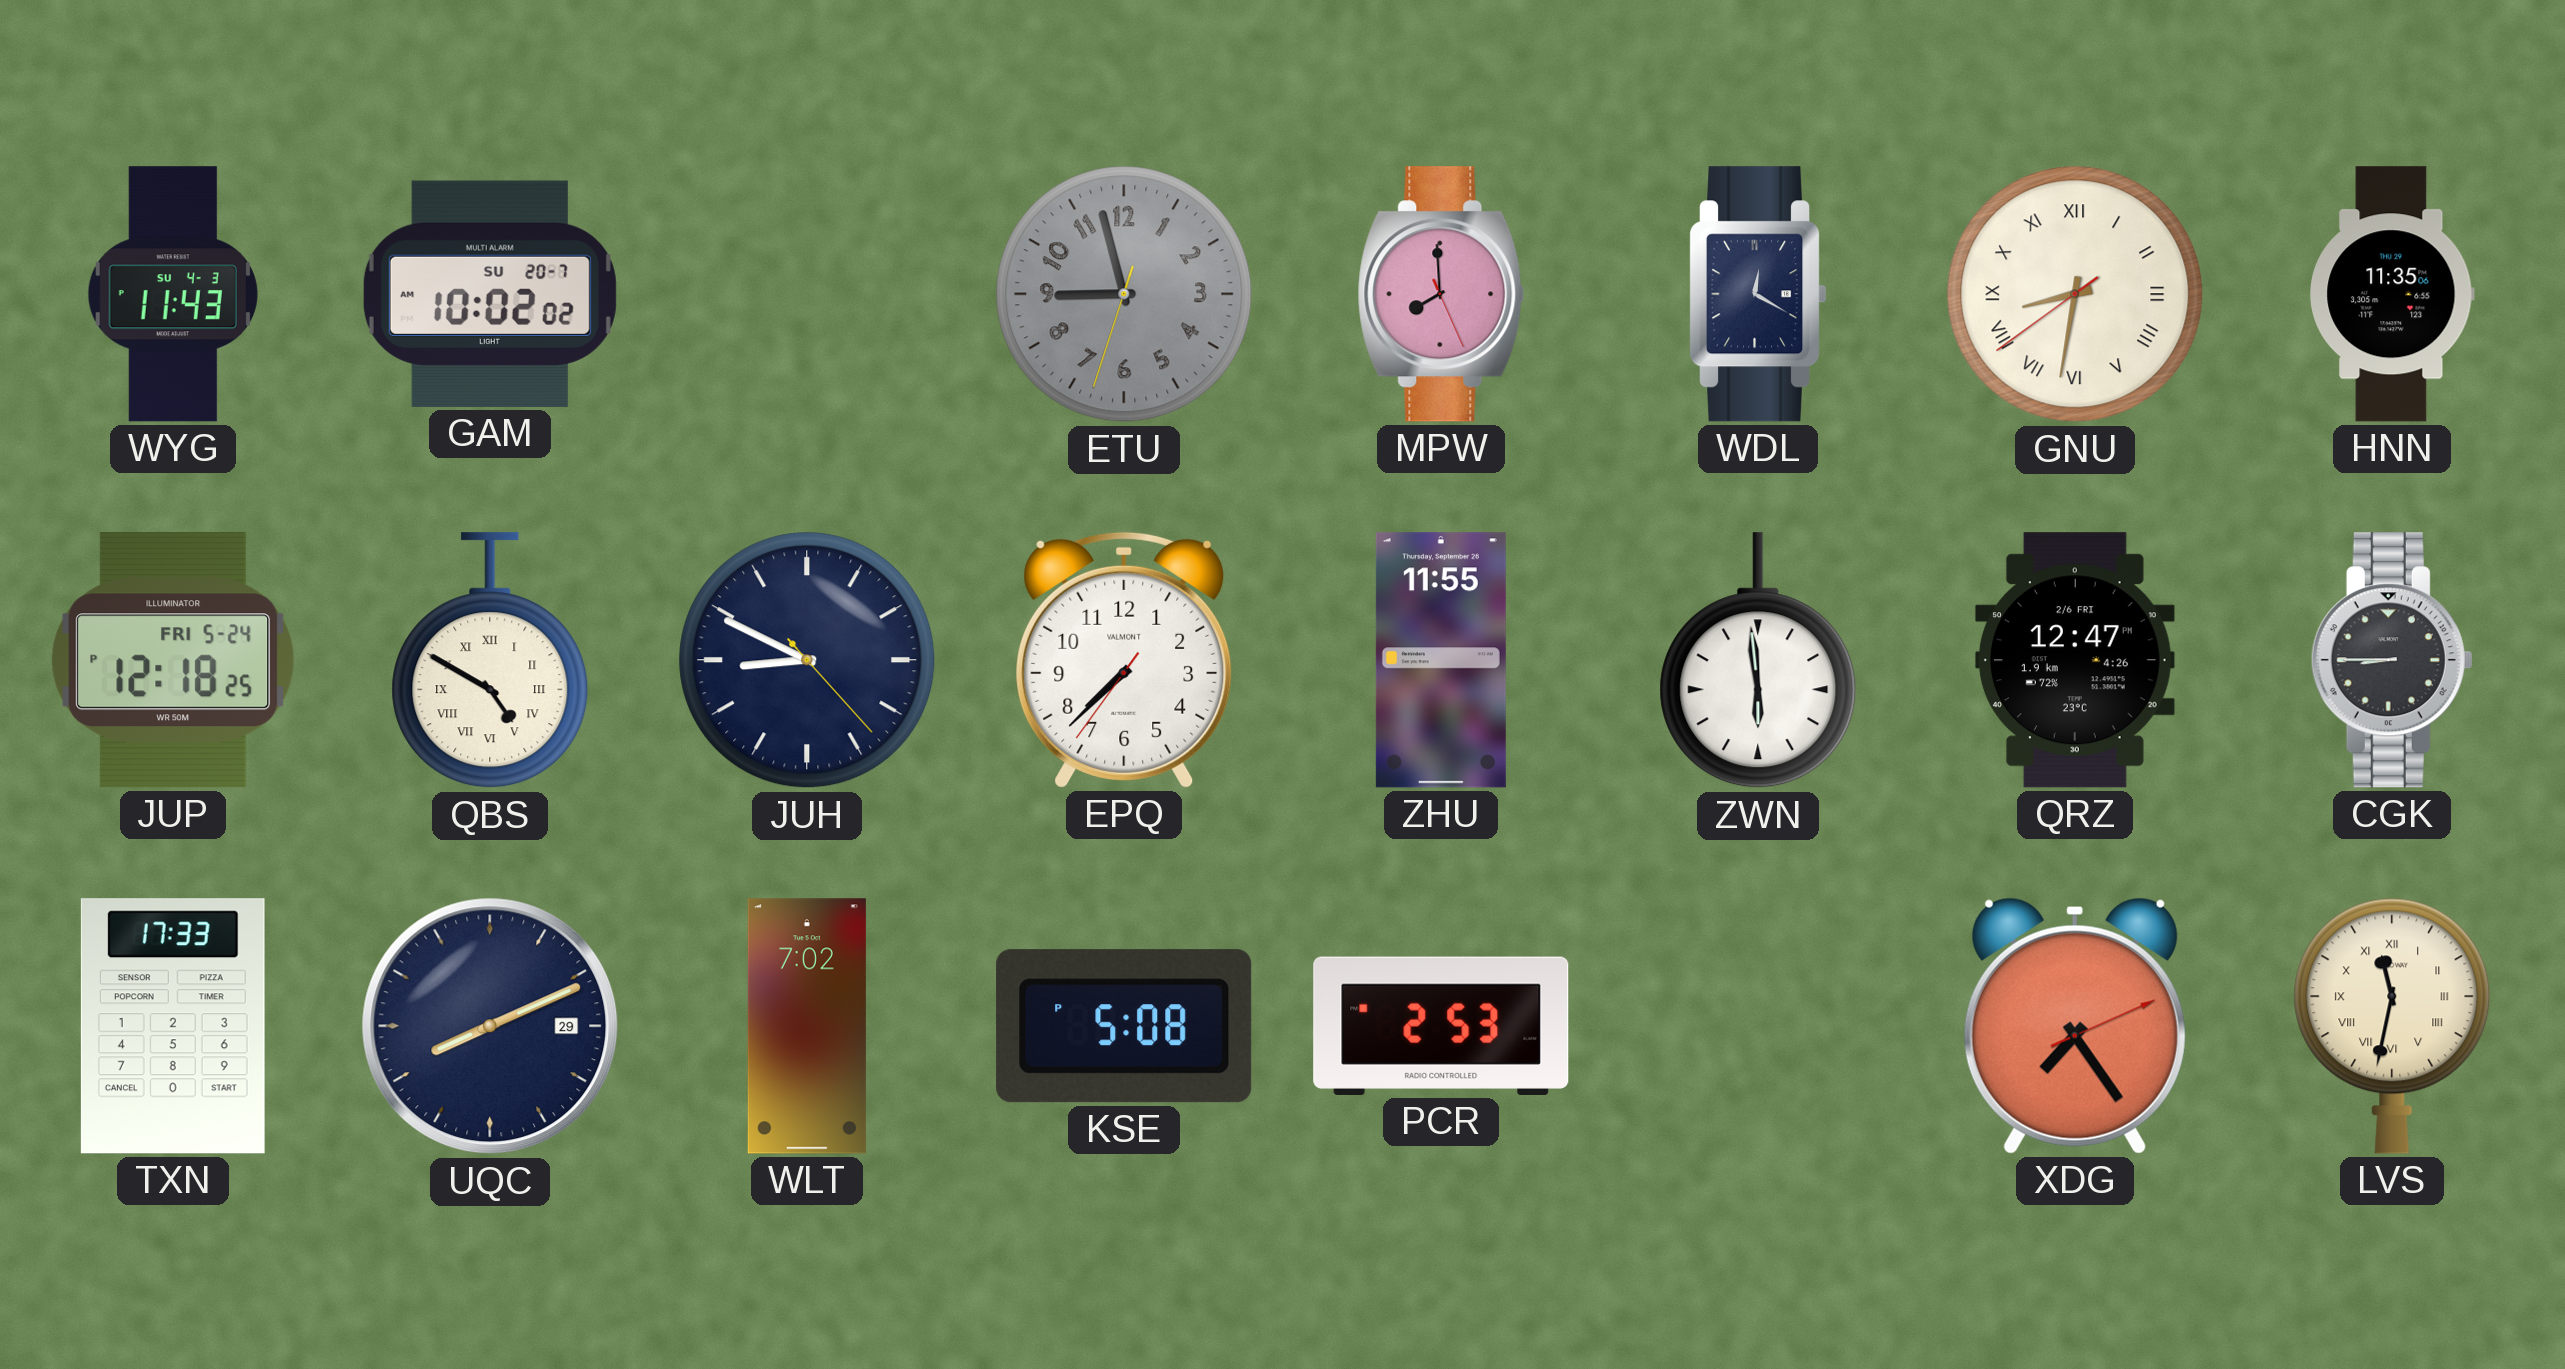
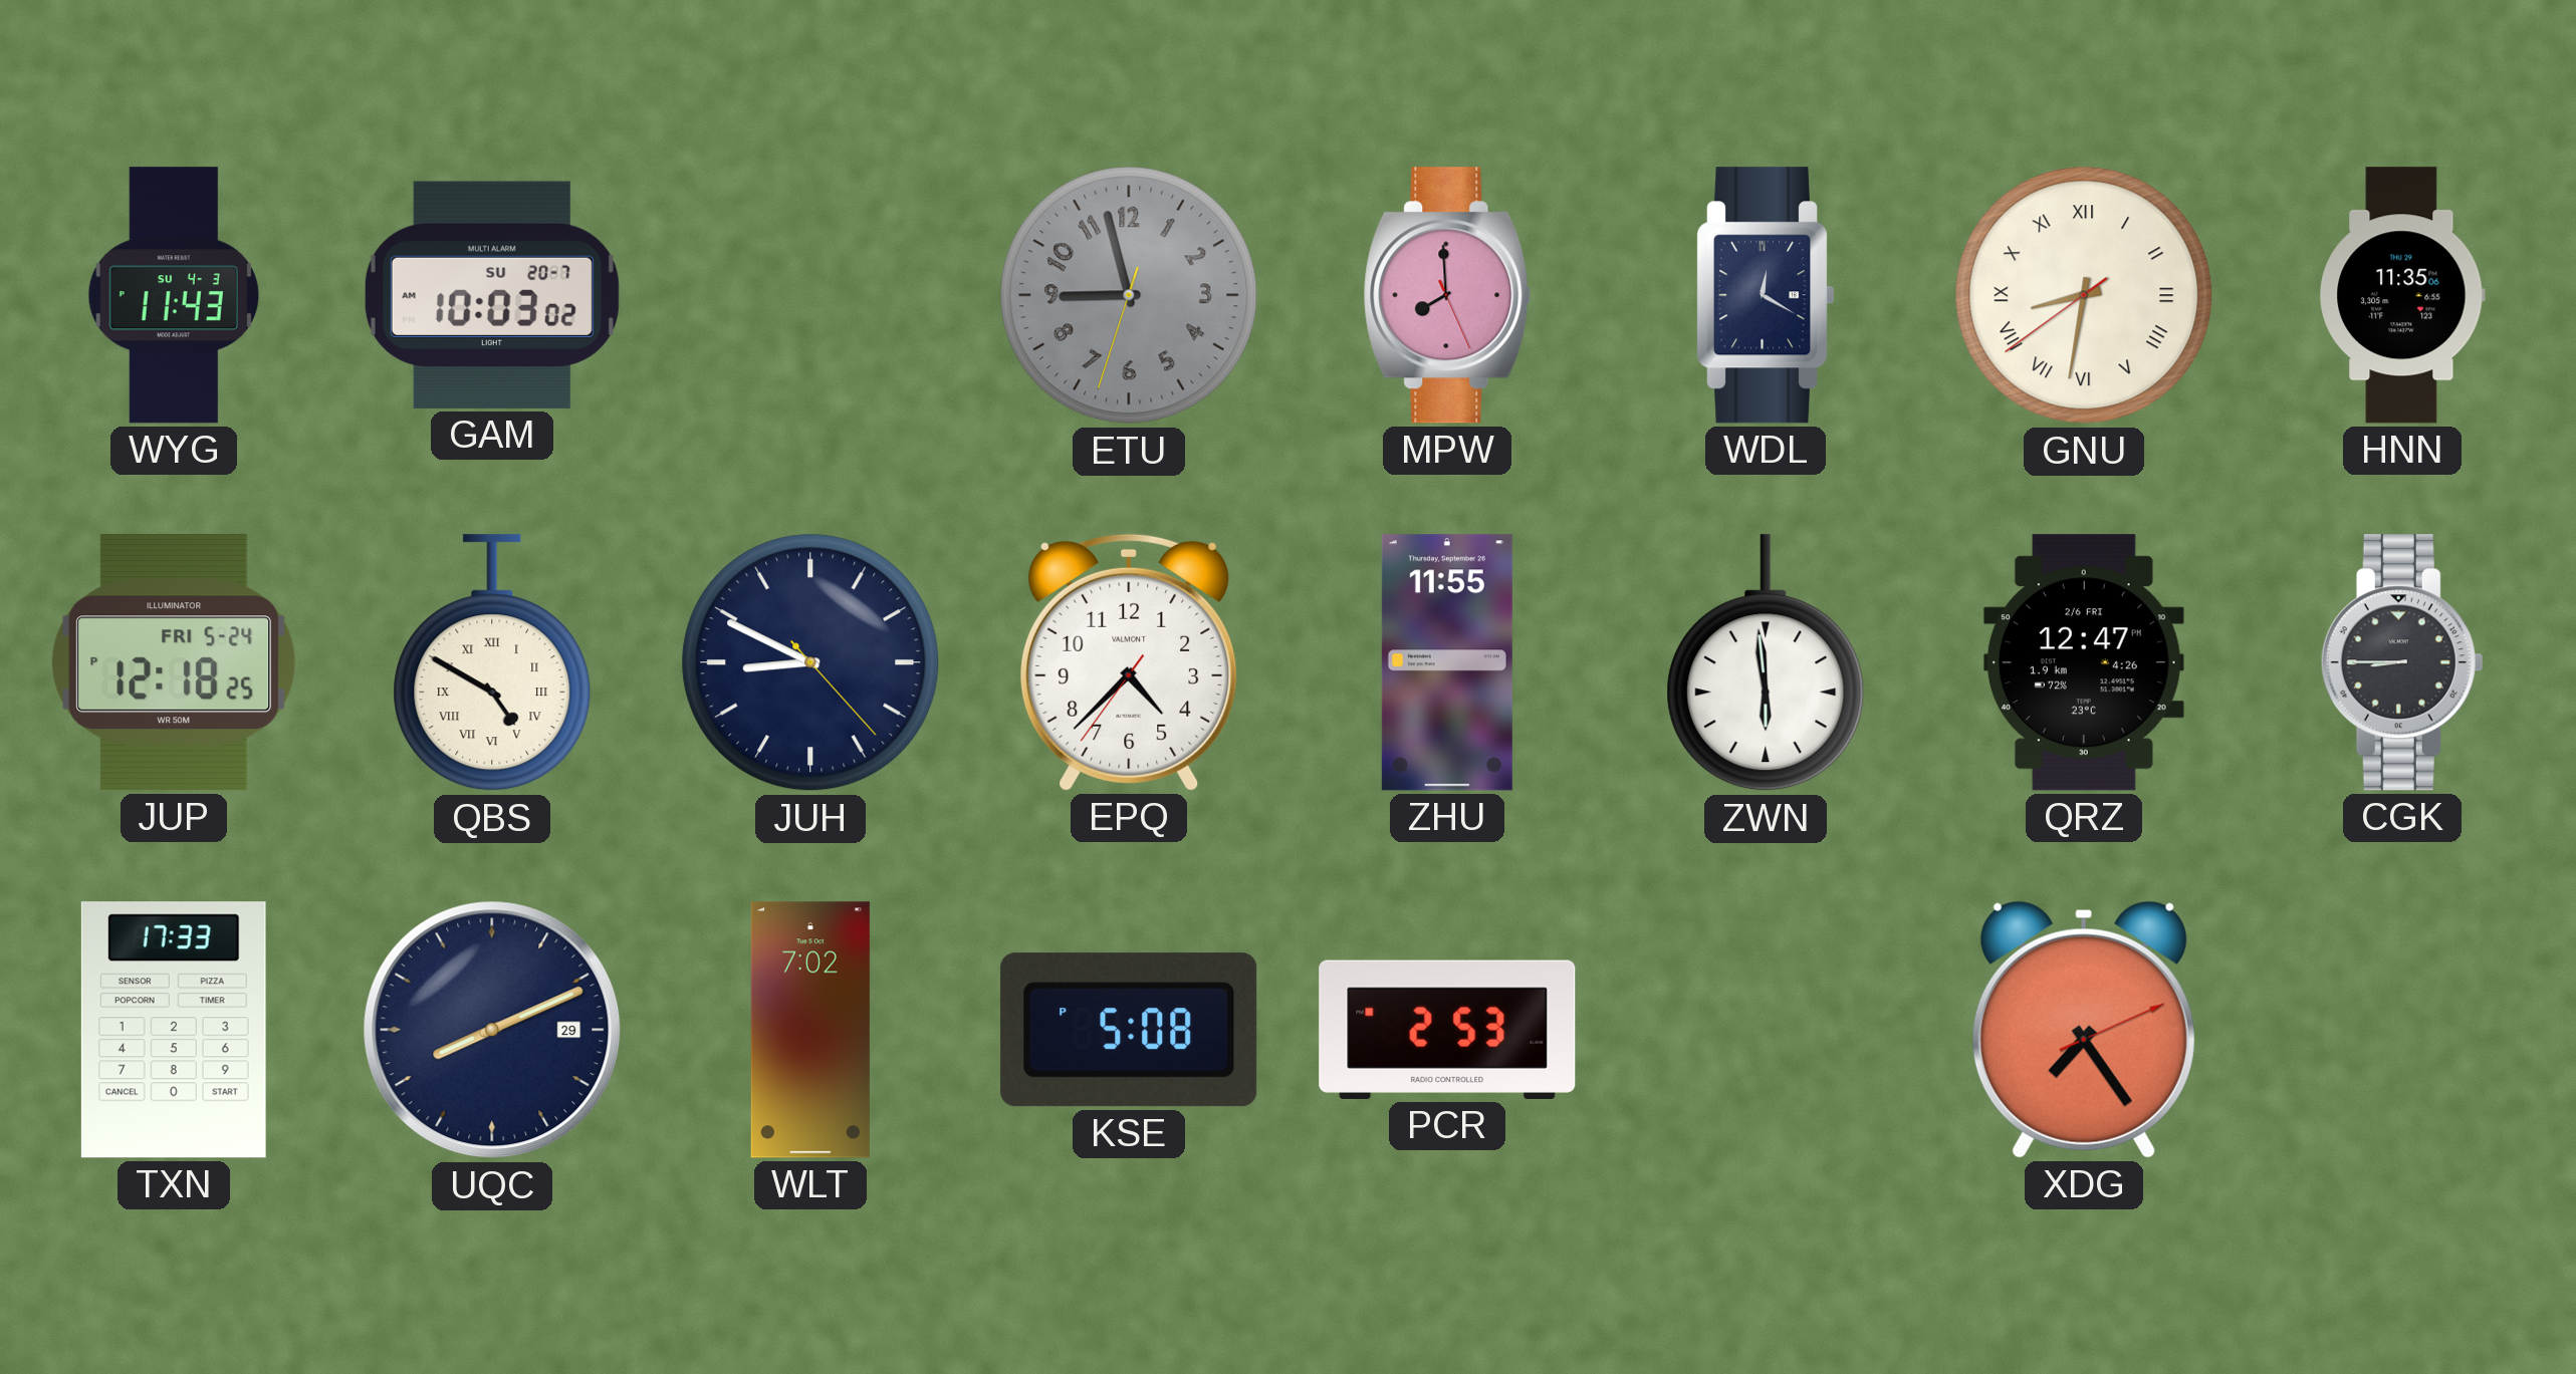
GAM: 10:02 -> 10:03
EPQ: 7:37 -> 4:37
LVS: 11:32 -> none
